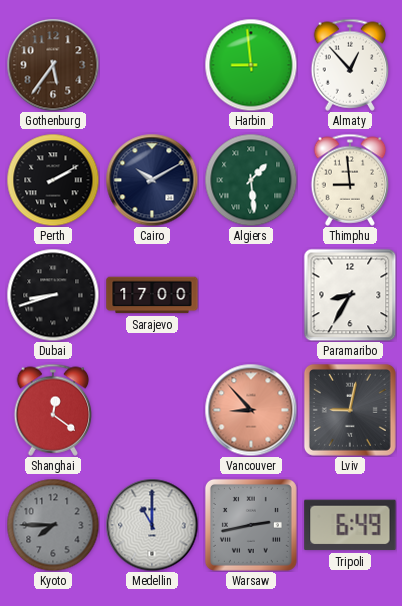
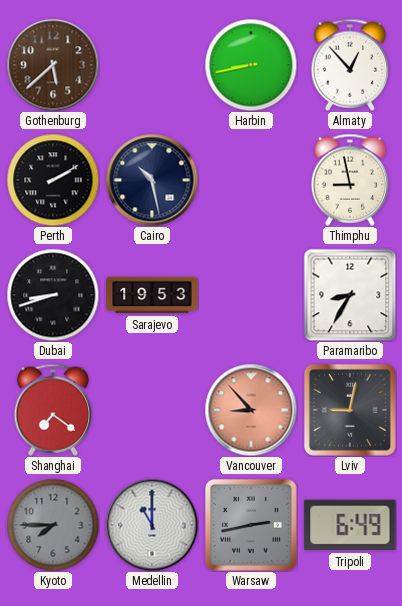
Gothenburg: 5:36 -> 5:38
Harbin: 8:59 -> 8:43
Cairo: 10:10 -> 10:28
Algiers: 1:29 -> none
Thimphu: 8:59 -> 8:58
Sarajevo: 17:00 -> 19:53
Shanghai: 12:21 -> 7:21
